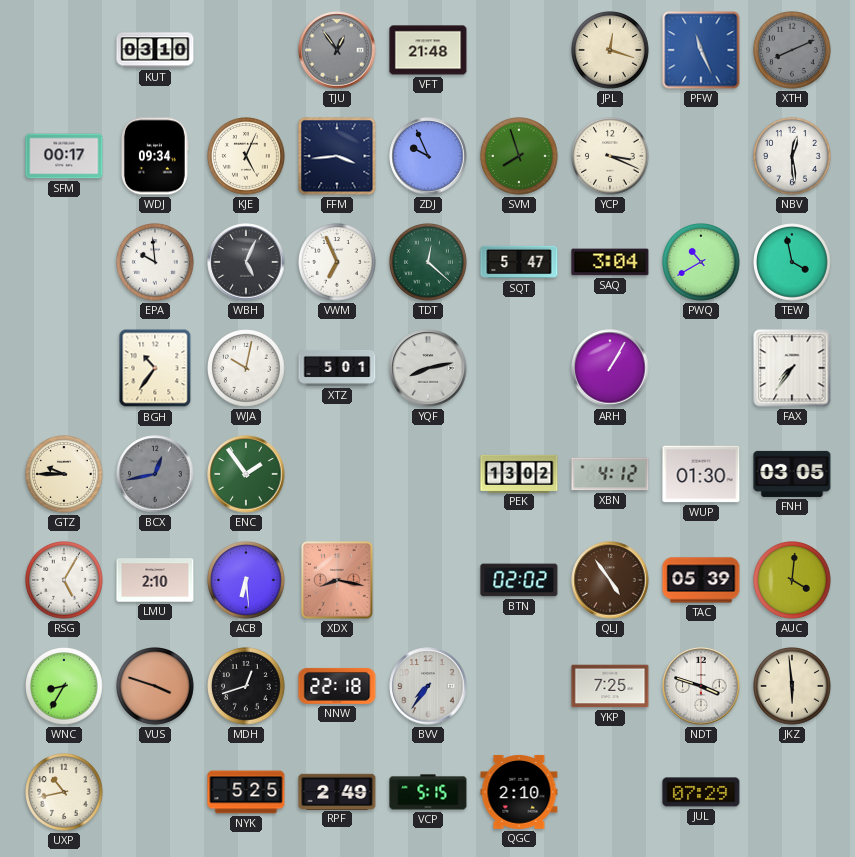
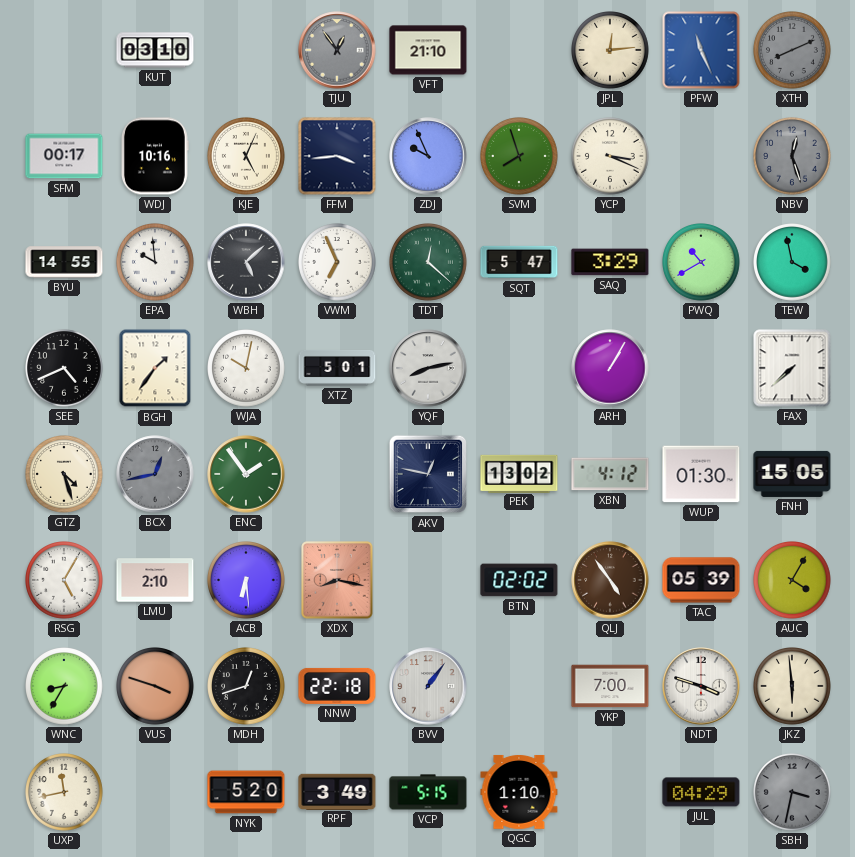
VFT: 21:48 -> 21:10
JPL: 12:18 -> 12:14
WDJ: 09:34 -> 10:16
NBV: 12:29 -> 12:27
NBV dial: white -> grey
BYU: none -> 14:55
WBH: 5:04 -> 5:08
SAQ: 3:04 -> 3:29
SEE: none -> 4:41
BGH: 10:36 -> 1:36
FAX: 7:36 -> 7:38
GTZ: 9:45 -> 4:27
AKV: none -> 12:47
FNH: 03:05 -> 15:05
AUC: 4:01 -> 4:05
BVV: 7:36 -> 1:06
YKP: 7:25 -> 7:00
UXP: 10:43 -> 11:43
NYK: 5:25 -> 5:20
RPF: 2:49 -> 3:49
QGC: 2:10 -> 1:10
JUL: 07:29 -> 04:29
SBH: none -> 3:32
